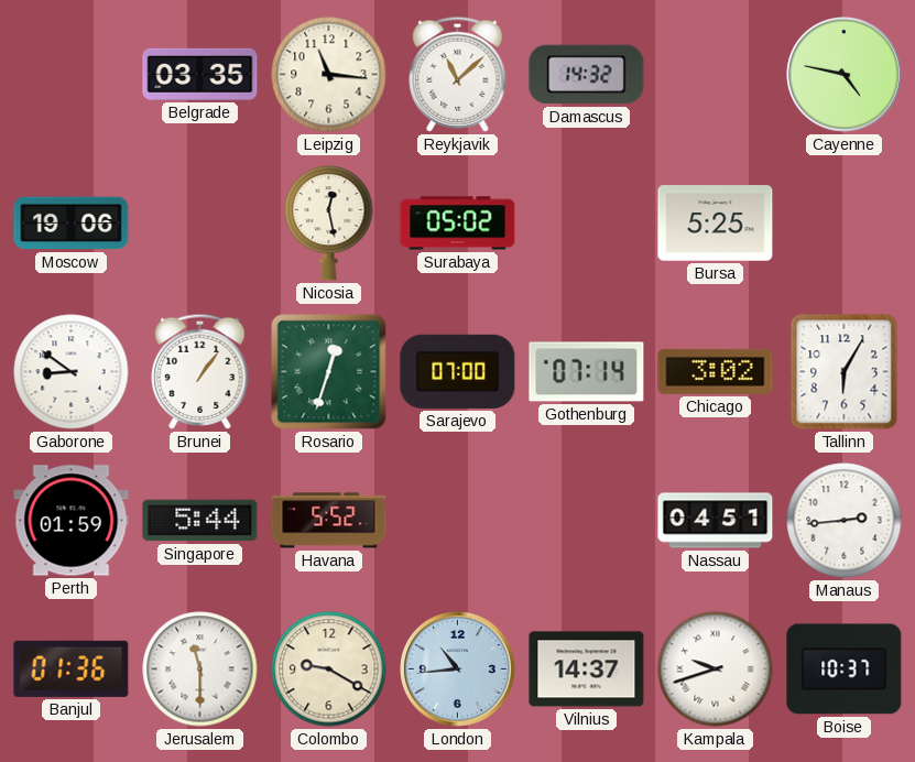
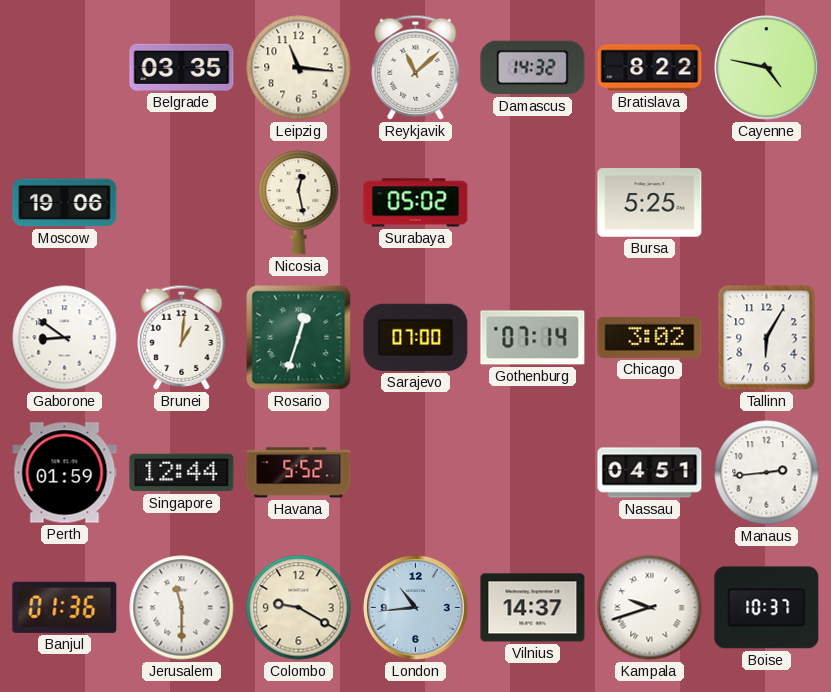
Bratislava: none -> 8:22
Brunei: 1:06 -> 1:01
Singapore: 5:44 -> 12:44
